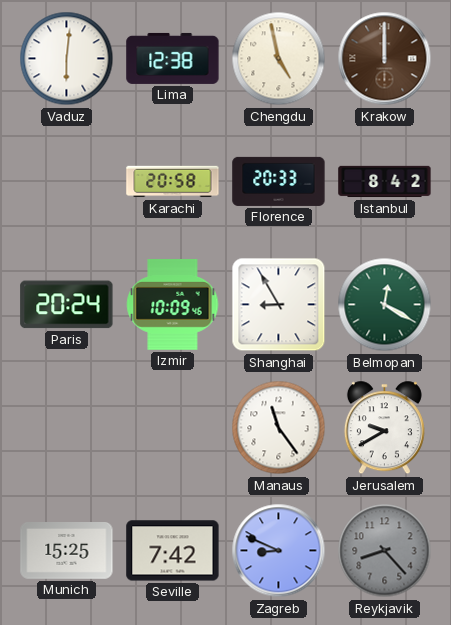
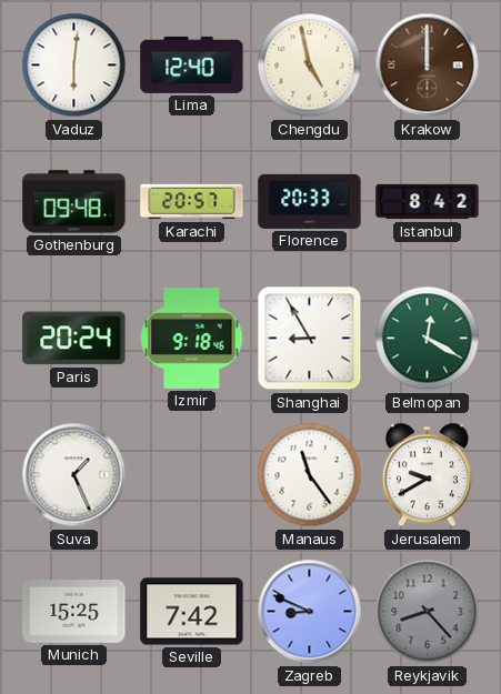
Lima: 12:38 -> 12:40
Gothenburg: none -> 09:48
Karachi: 20:58 -> 20:57
Izmir: 10:09 -> 9:18
Suva: none -> 1:26
